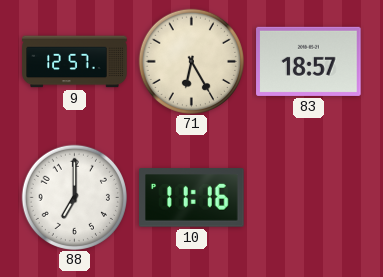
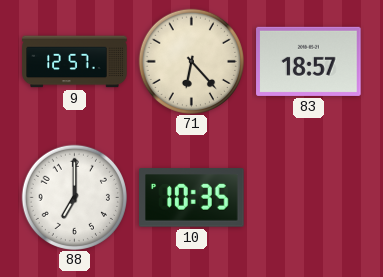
71: 6:25 -> 6:23
10: 11:16 -> 10:35
